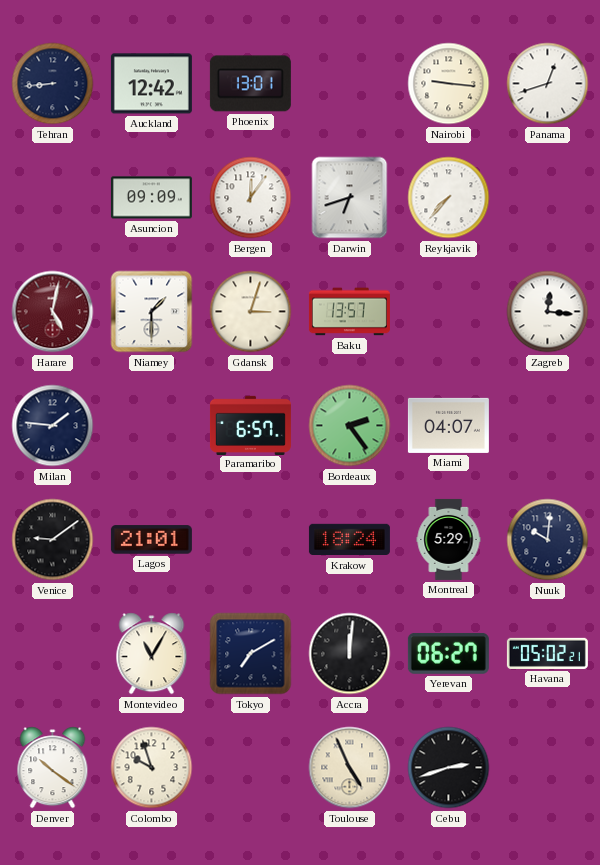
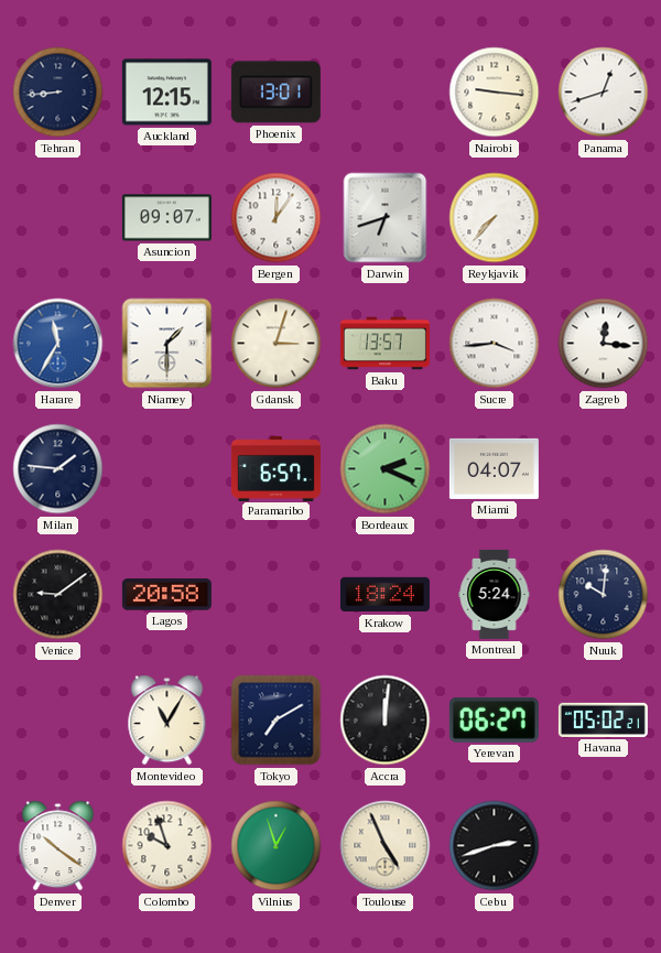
Auckland: 12:42 -> 12:15
Asuncion: 09:09 -> 09:07
Harare: 5:02 -> 11:35
Harare dial: burgundy -> blue
Sucre: none -> 3:44
Bordeaux: 2:24 -> 2:19
Lagos: 21:01 -> 20:58
Montreal: 5:29 -> 5:24
Vilnius: none -> 12:57
